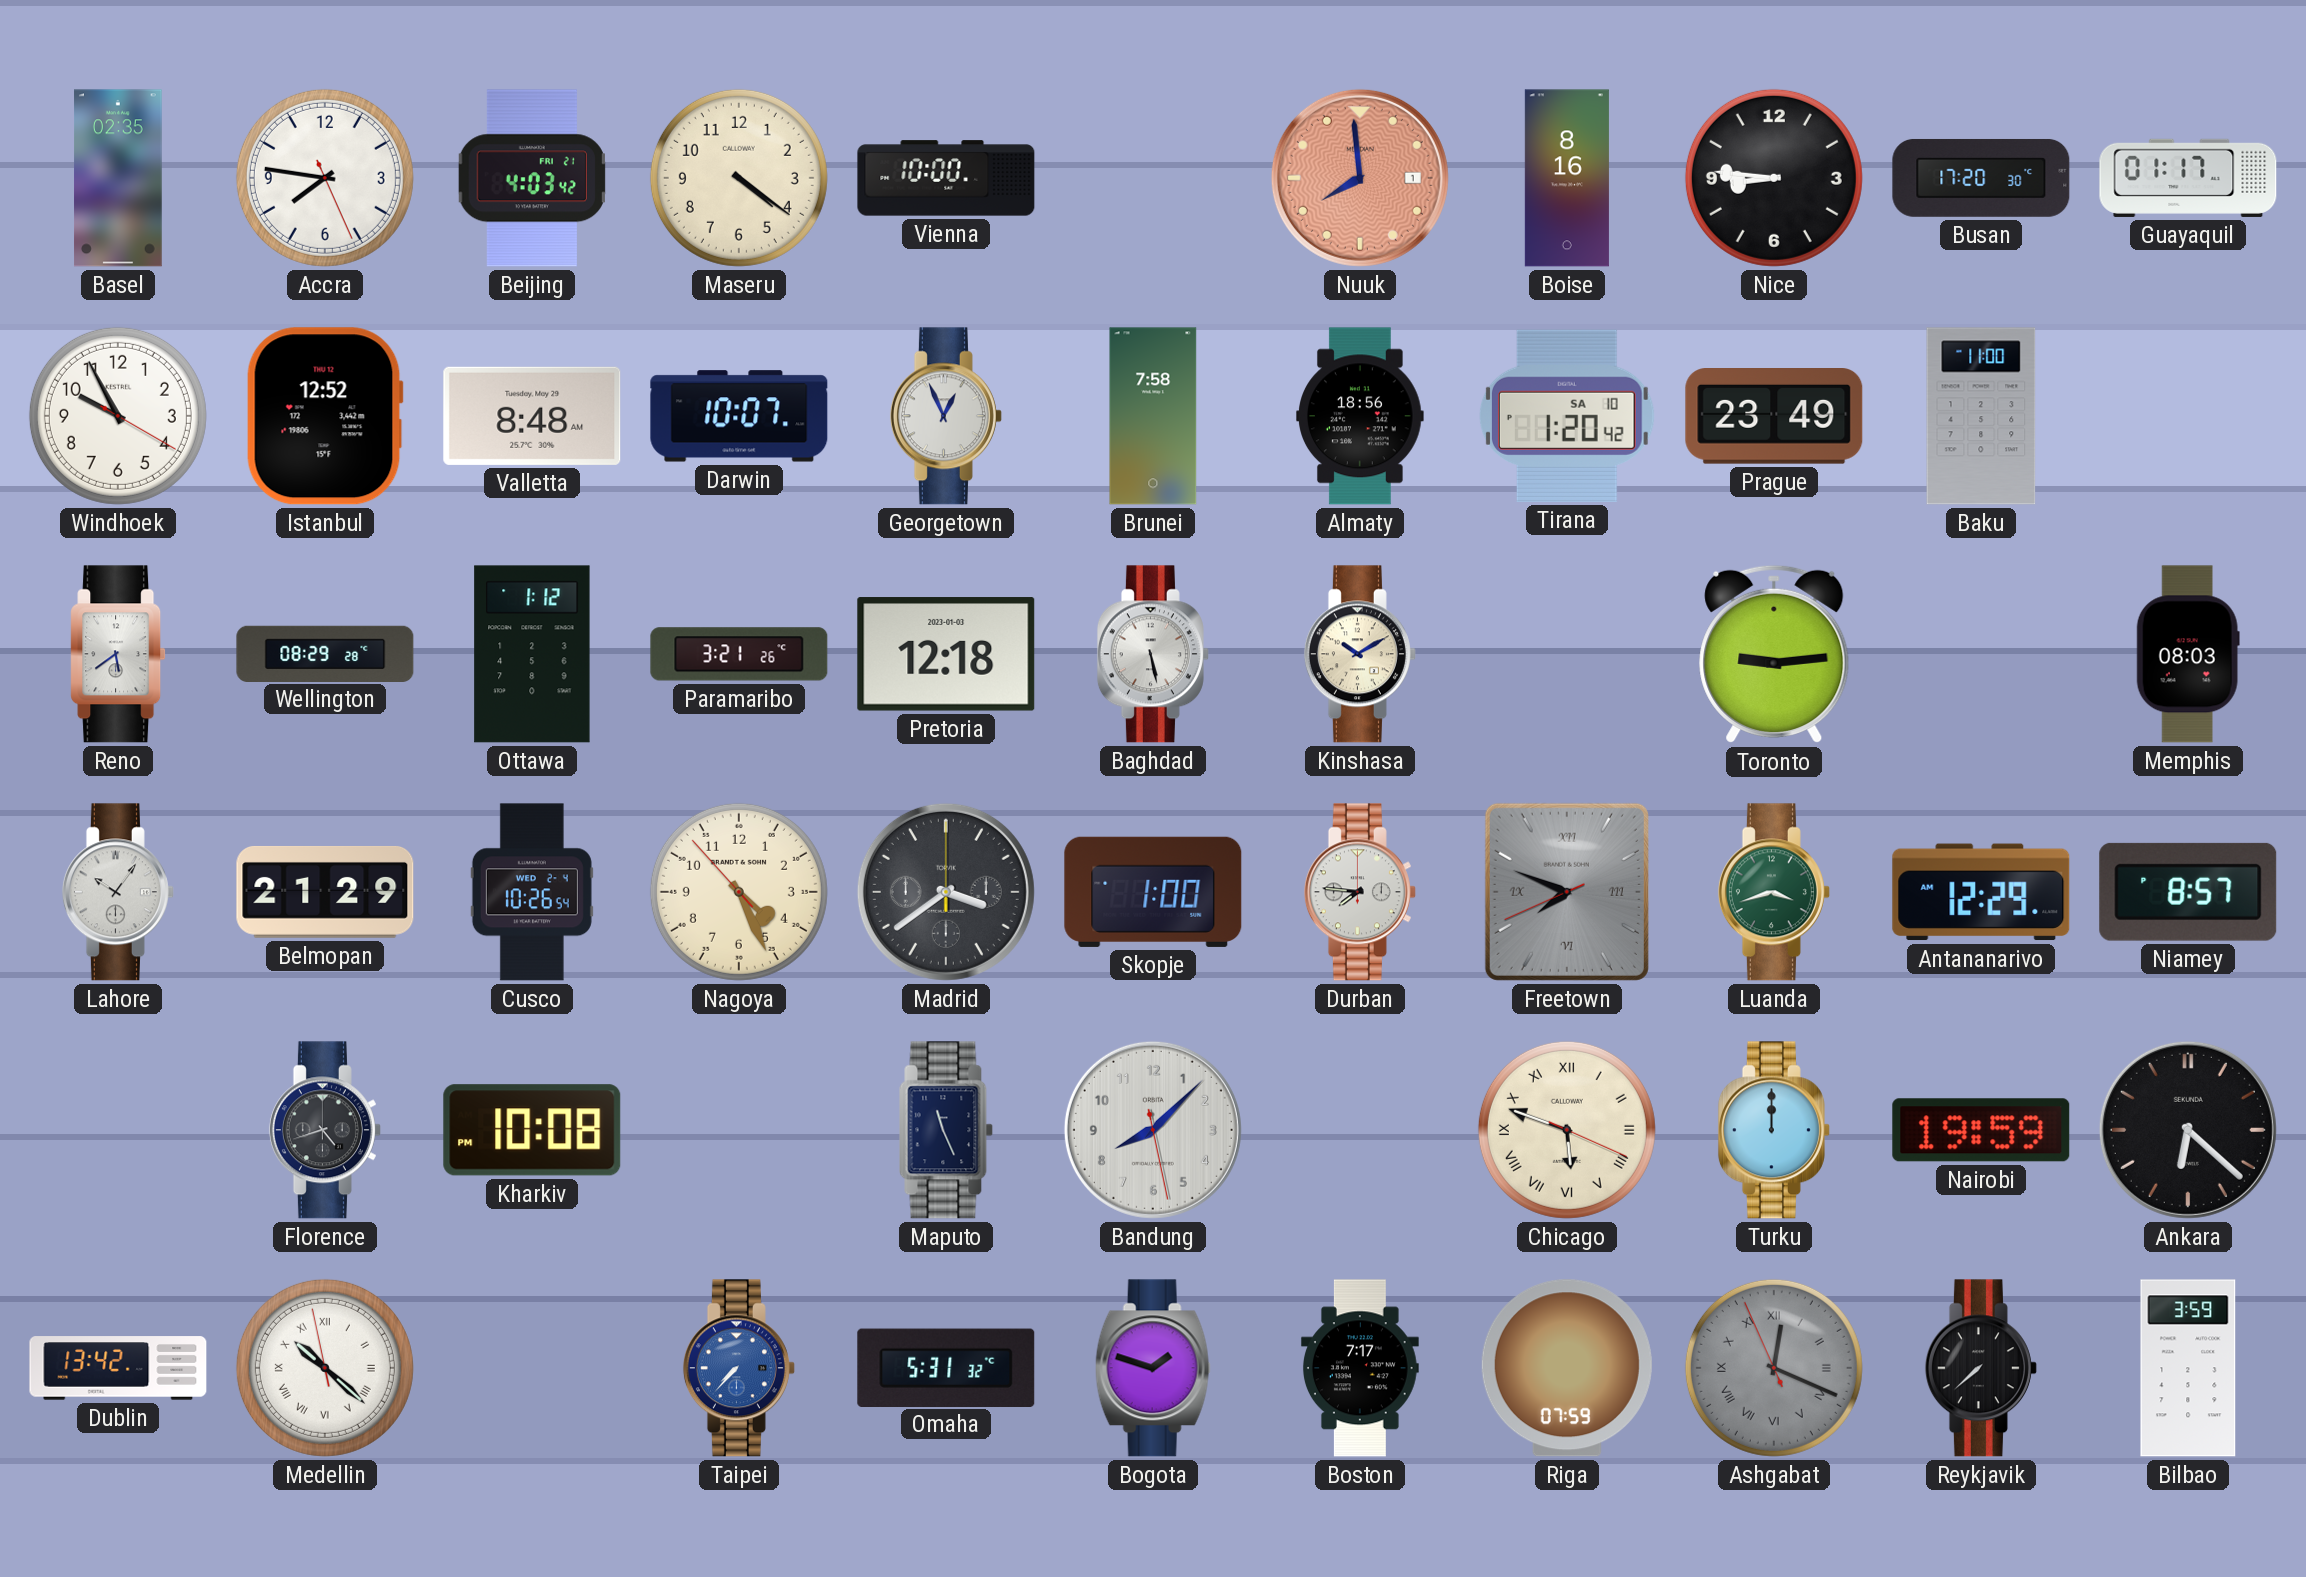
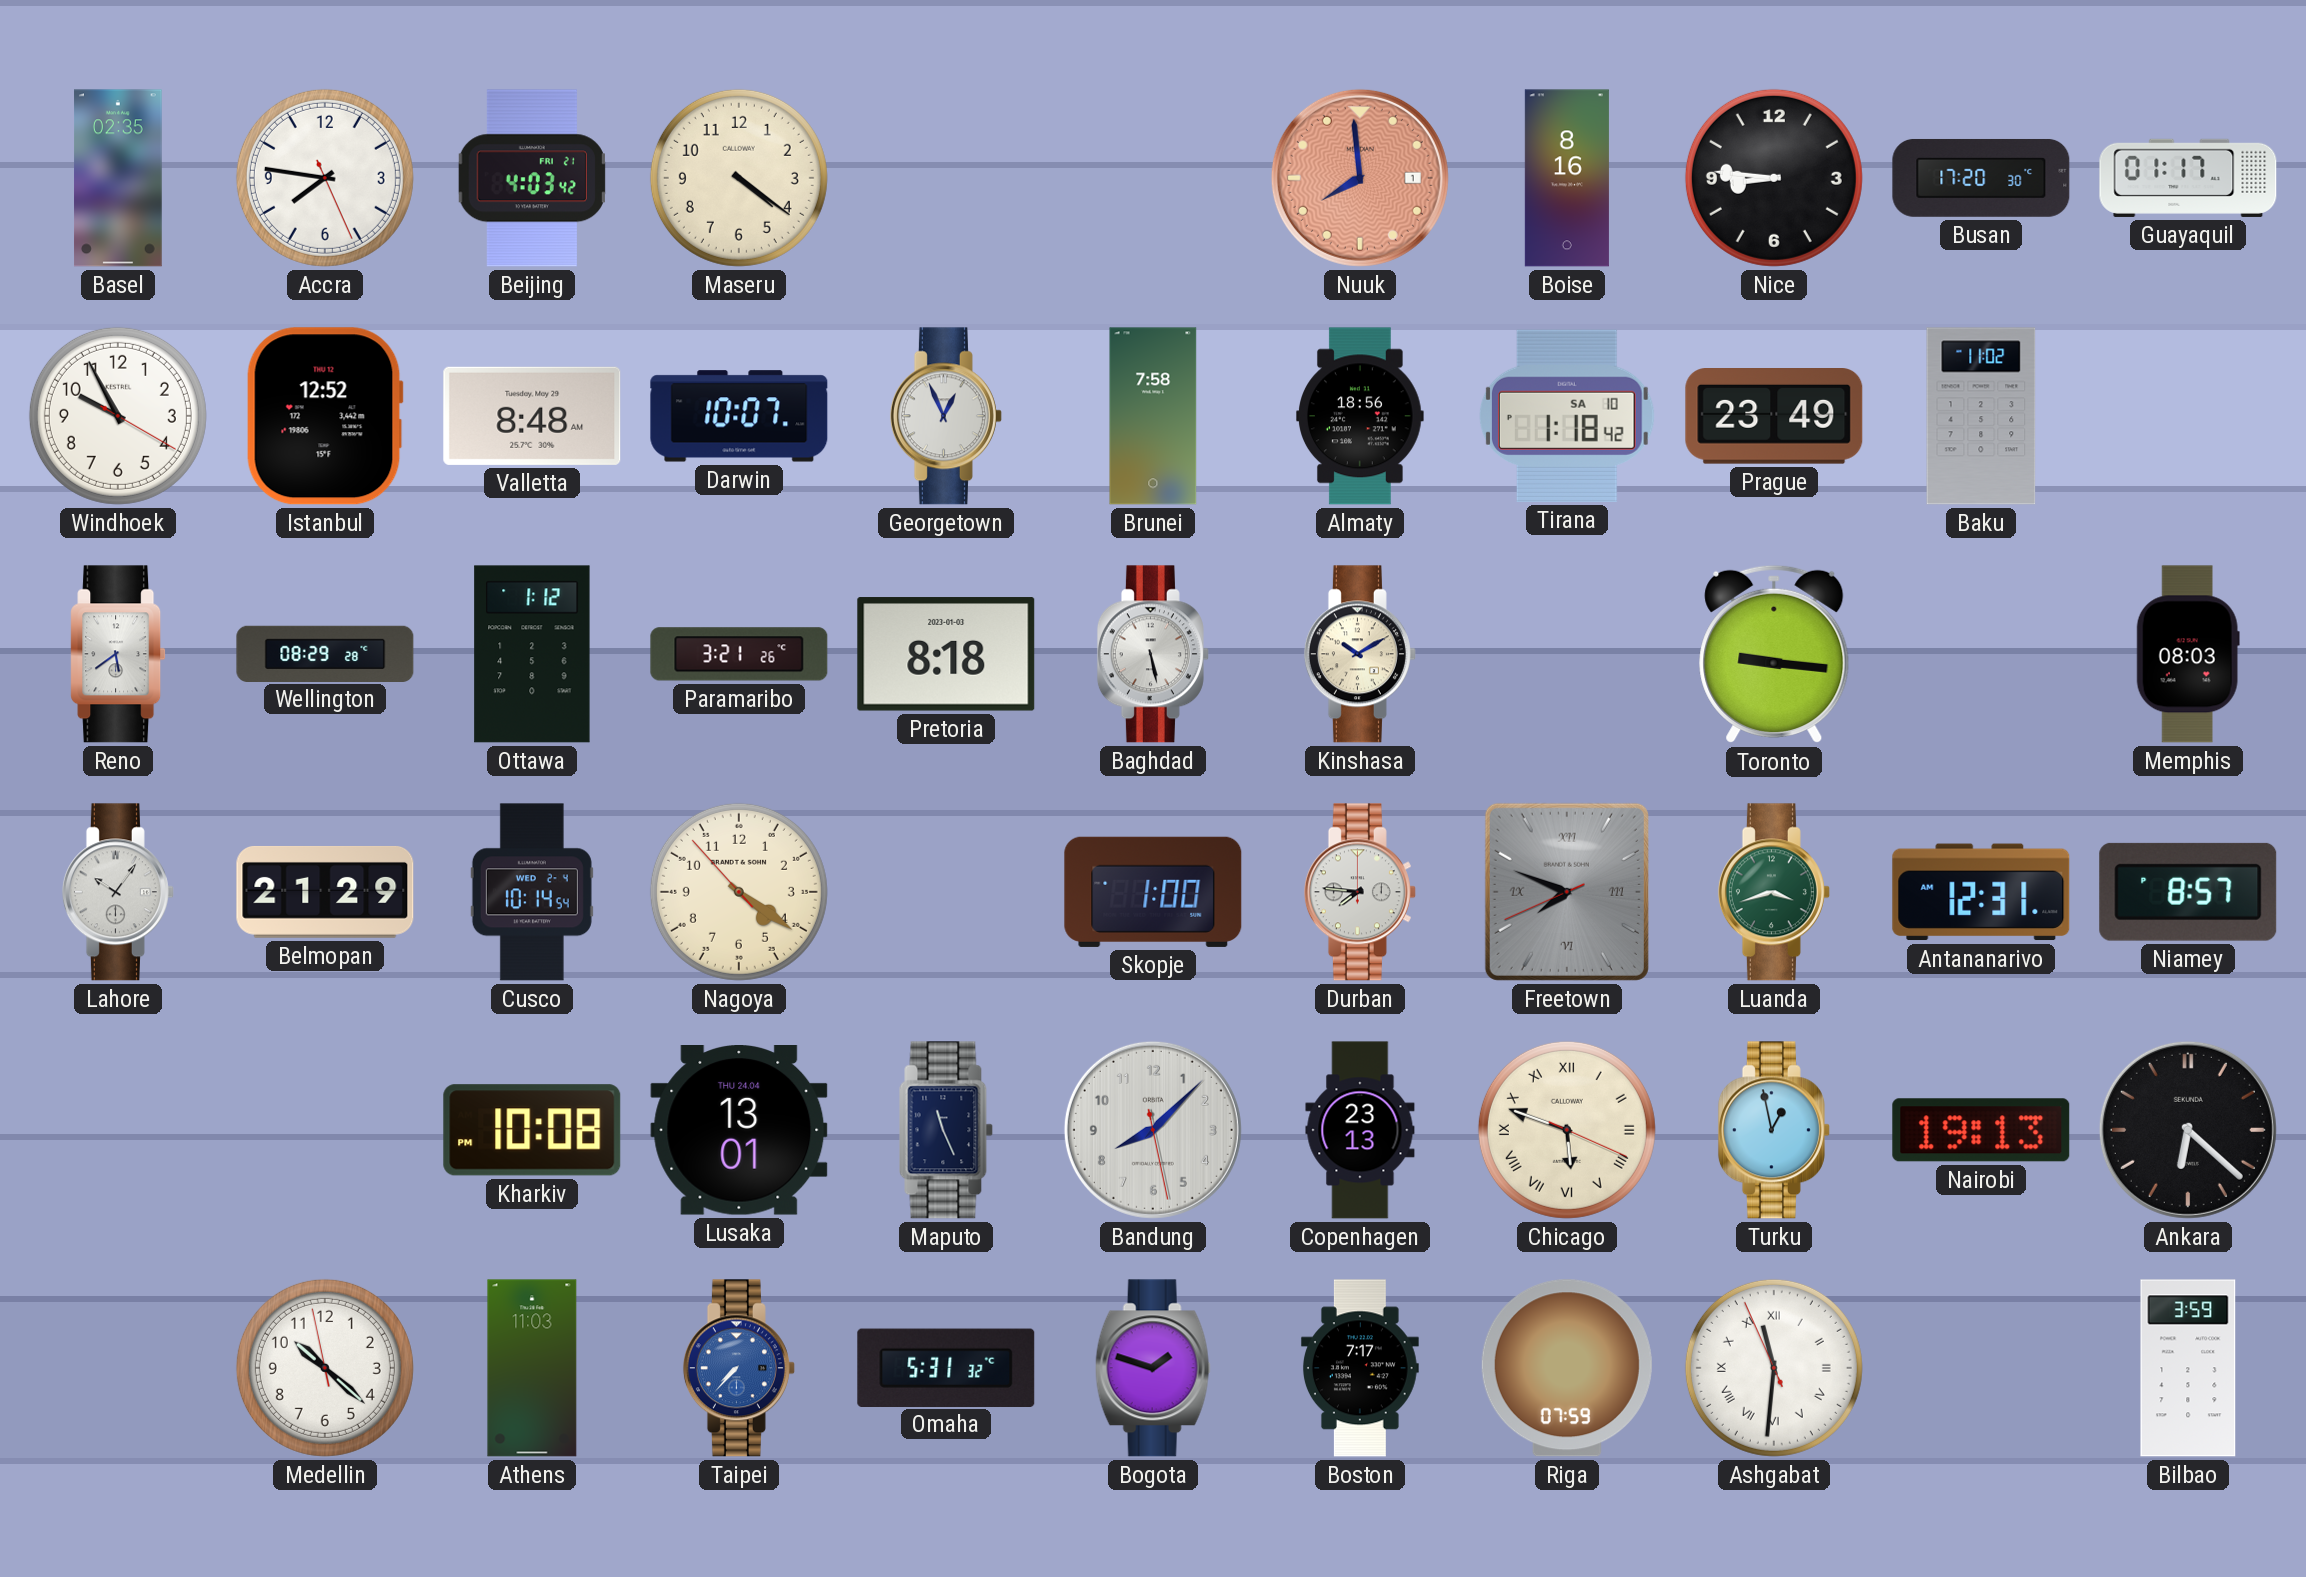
Vienna: 10:00 -> none
Tirana: 1:20 -> 1:18
Baku: 11:00 -> 11:02
Pretoria: 12:18 -> 8:18
Toronto: 9:14 -> 9:16
Cusco: 10:26 -> 10:14
Nagoya: 4:25 -> 4:20
Madrid: 3:39 -> none
Antananarivo: 12:29 -> 12:31
Florence: 4:42 -> none
Lusaka: none -> 13:01
Copenhagen: none -> 23:13
Turku: 12:00 -> 12:58
Nairobi: 19:59 -> 19:13
Dublin: 13:42 -> none
Medellin numerals: Roman -> Arabic
Athens: none -> 11:03
Ashgabat: 12:18 -> 11:30
Ashgabat dial: grey -> white
Reykjavik: 7:38 -> none
